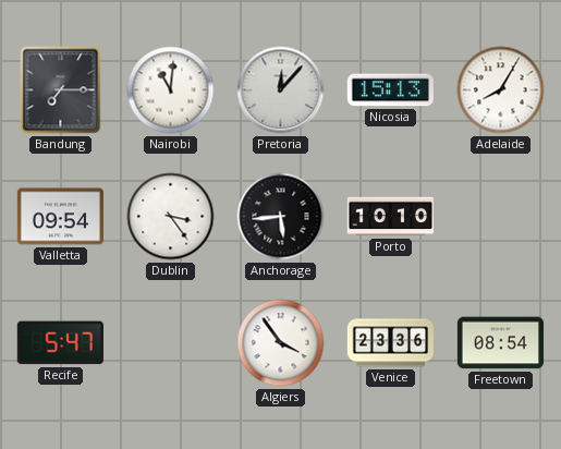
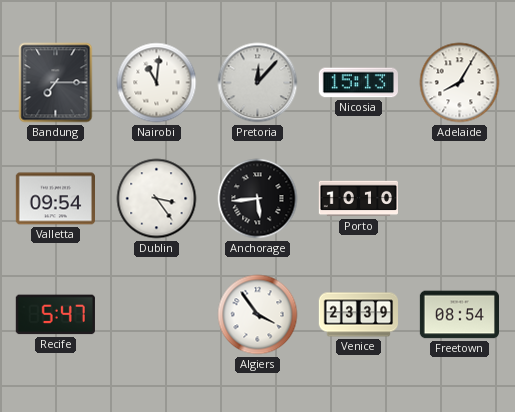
Venice: 23:36 -> 23:39
